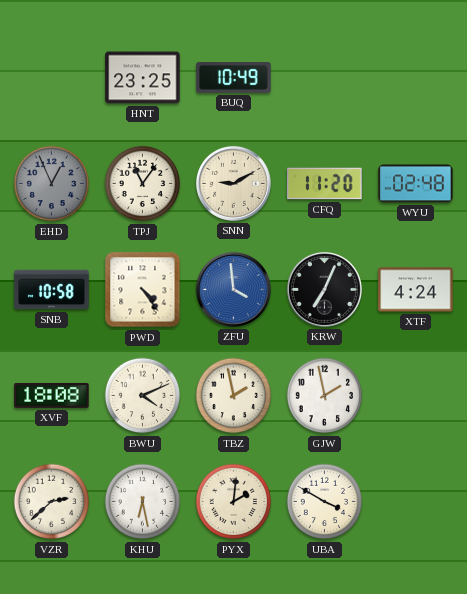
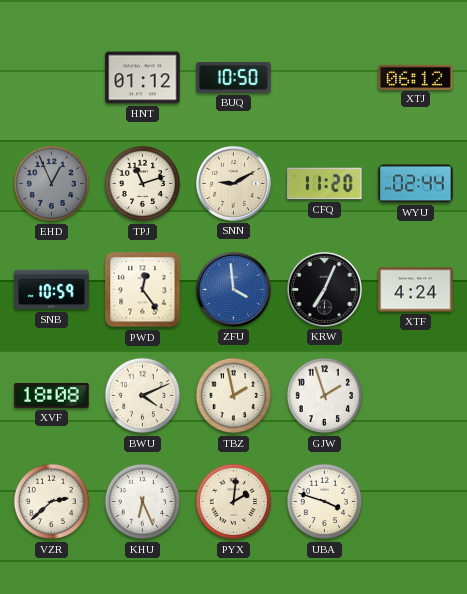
HNT: 23:25 -> 01:12
BUQ: 10:49 -> 10:50
XTJ: none -> 06:12
TPJ: 11:06 -> 11:12
WYU: 02:48 -> 02:44
SNB: 10:58 -> 10:59
PWD: 4:24 -> 12:24
GJW: 1:58 -> 1:57
KHU: 6:28 -> 6:26
UBA: 3:50 -> 3:48
